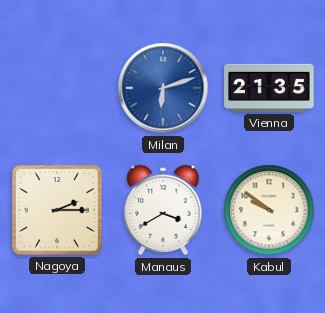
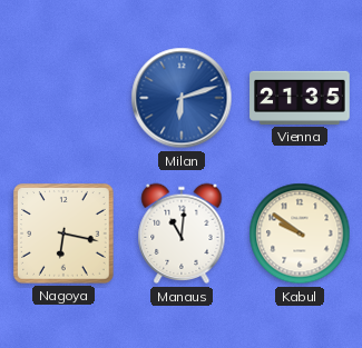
Nagoya: 2:15 -> 6:17
Manaus: 3:40 -> 11:01
